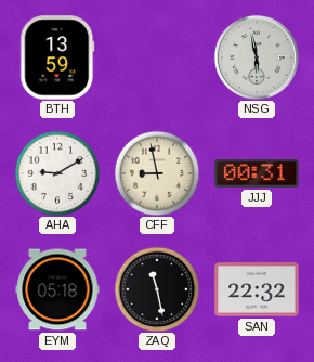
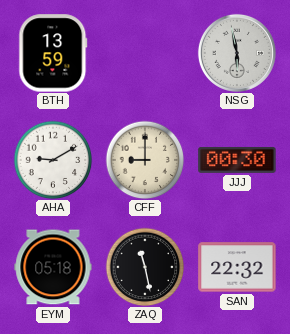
CFF: 8:58 -> 9:00
JJJ: 00:31 -> 00:30
